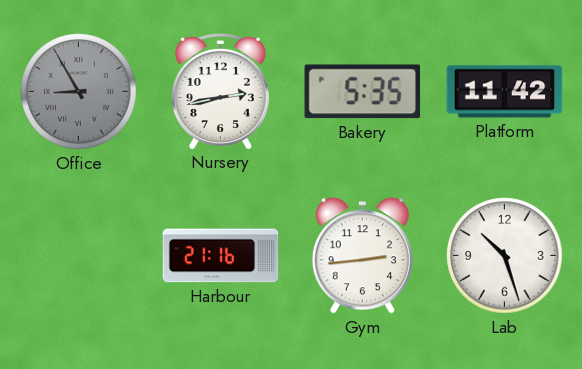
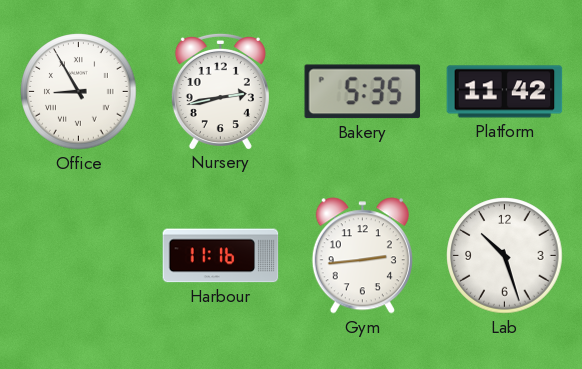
Office dial: grey -> white
Harbour: 21:16 -> 11:16
